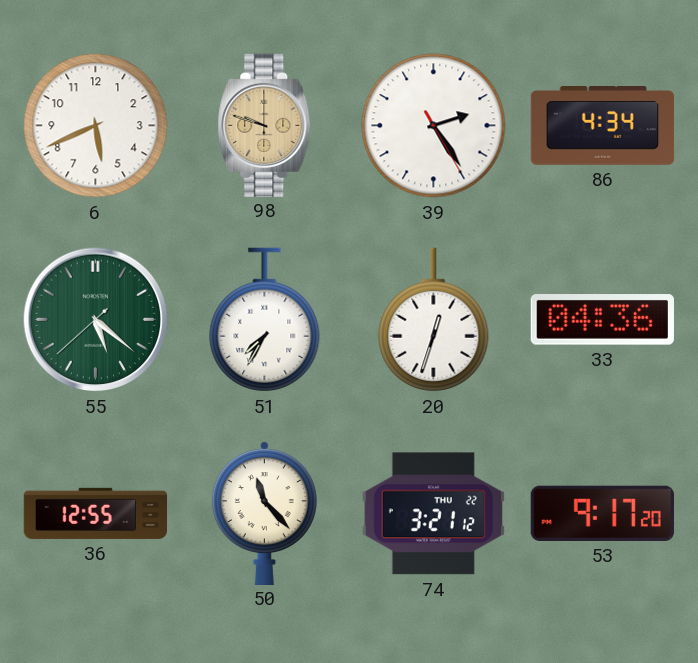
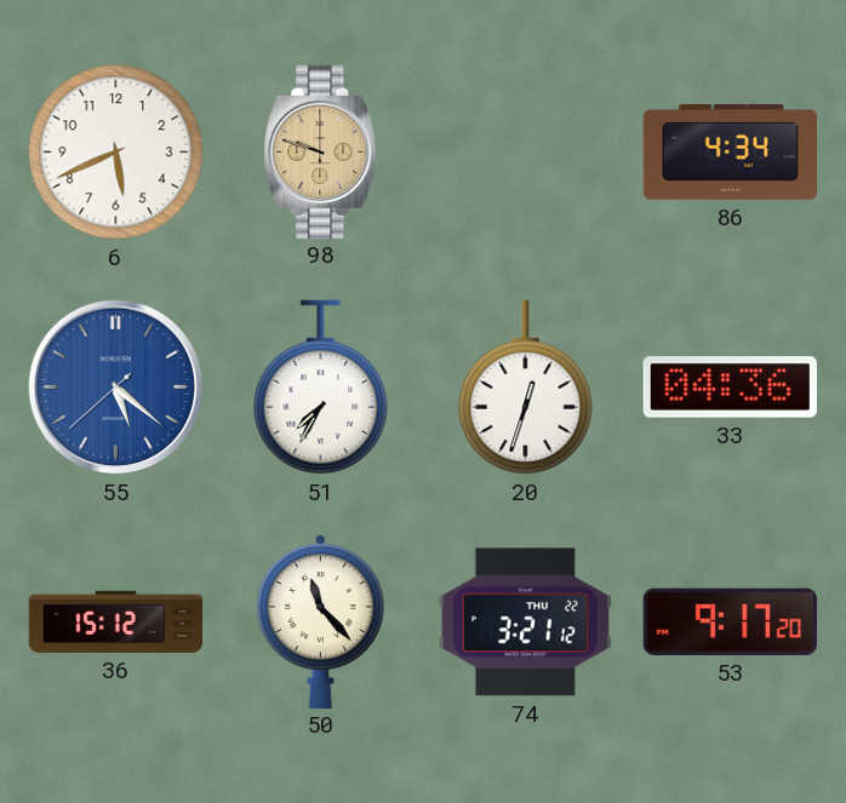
39: 2:24 -> none
55 dial: green -> blue
36: 12:55 -> 15:12
